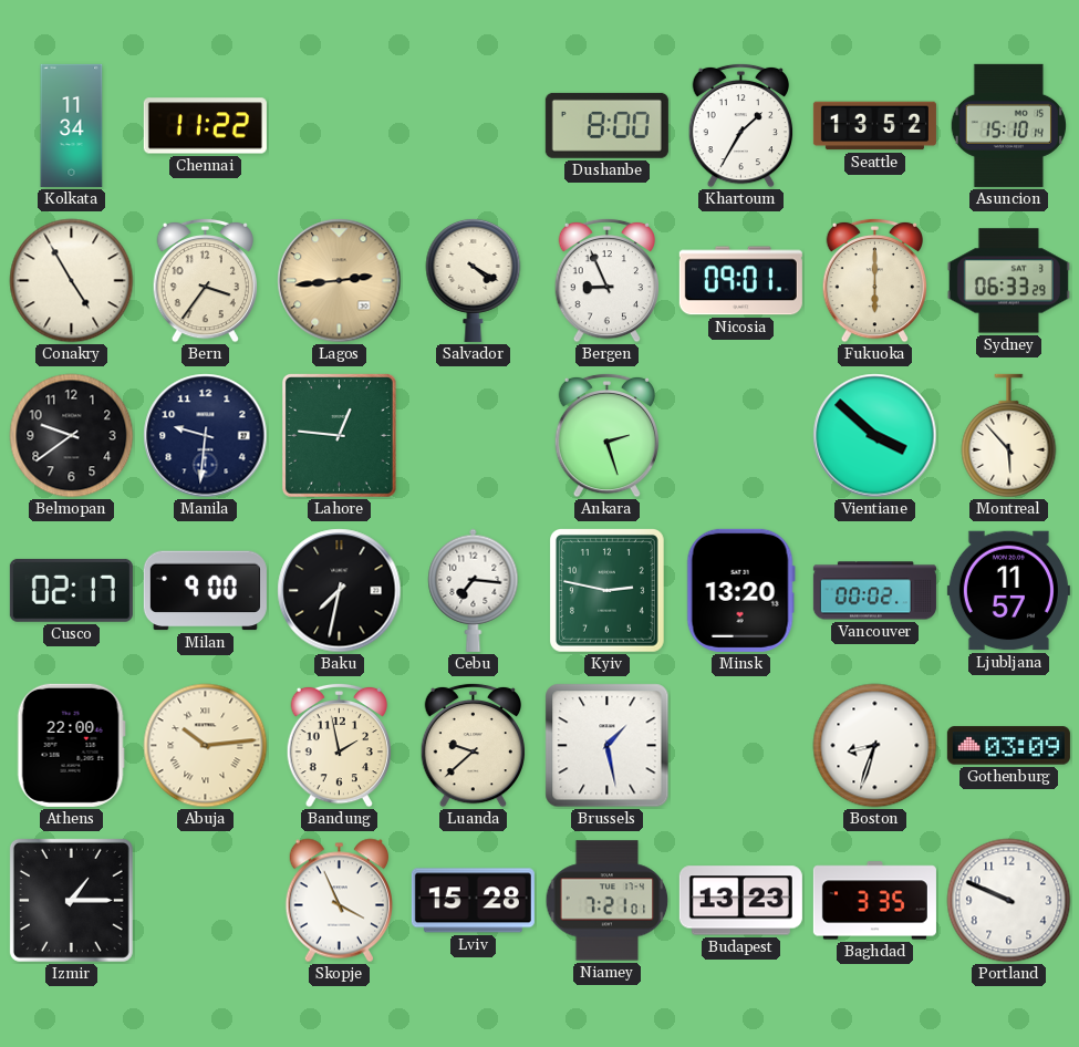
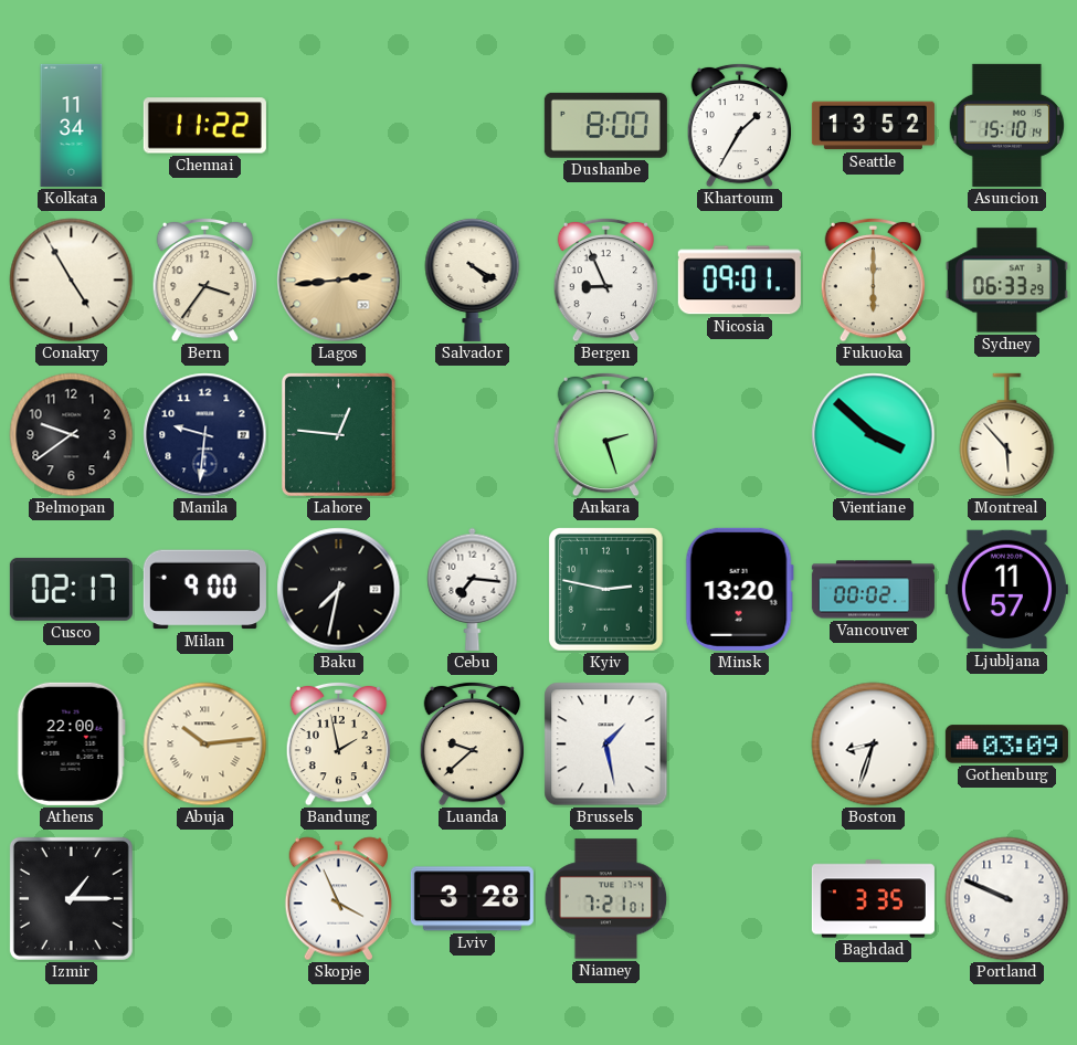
Lviv: 15:28 -> 3:28
Budapest: 13:23 -> none
